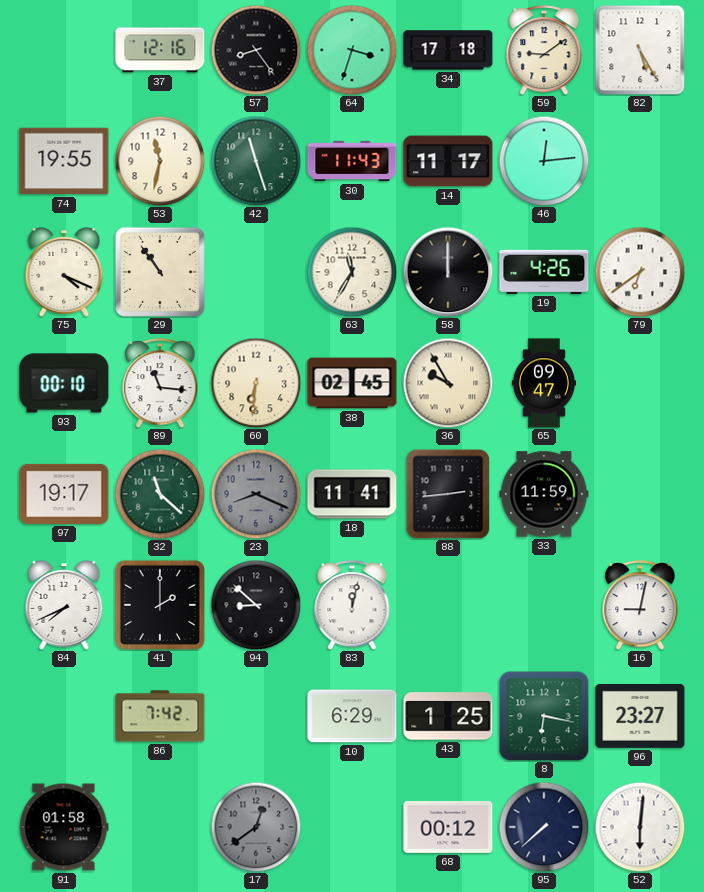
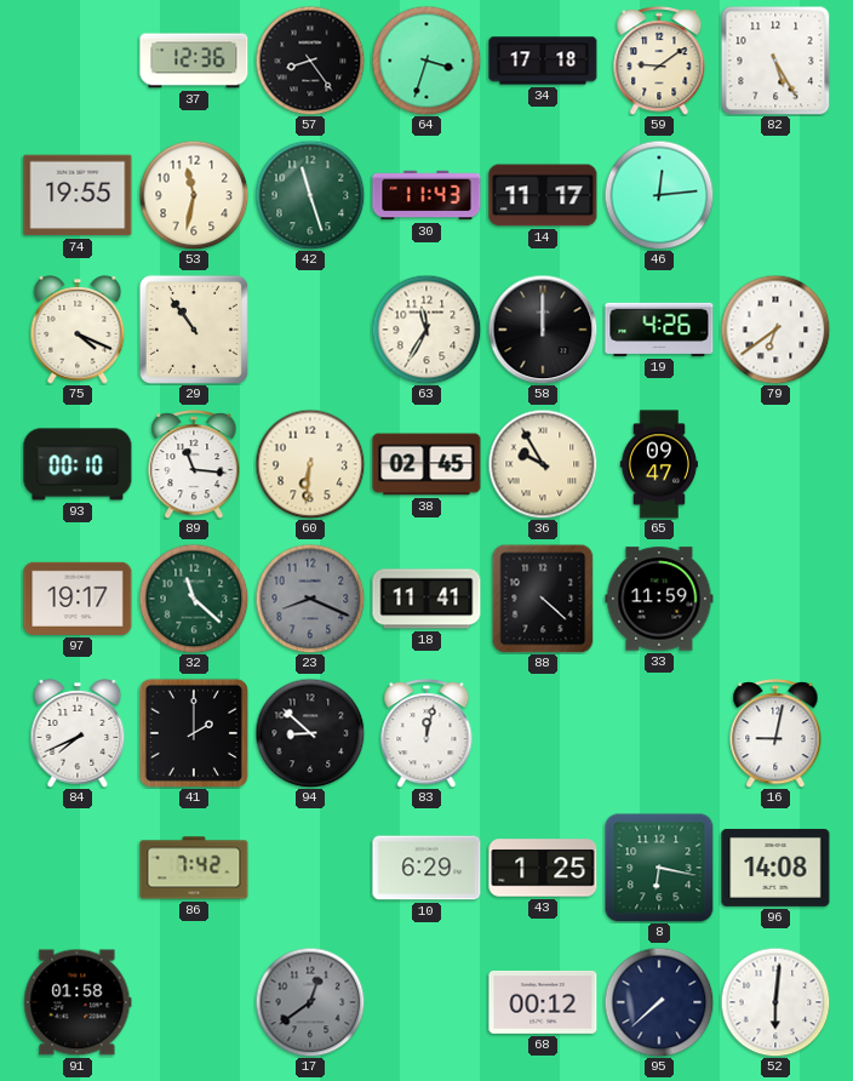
37: 12:16 -> 12:36
88: 2:44 -> 4:22
96: 23:27 -> 14:08
